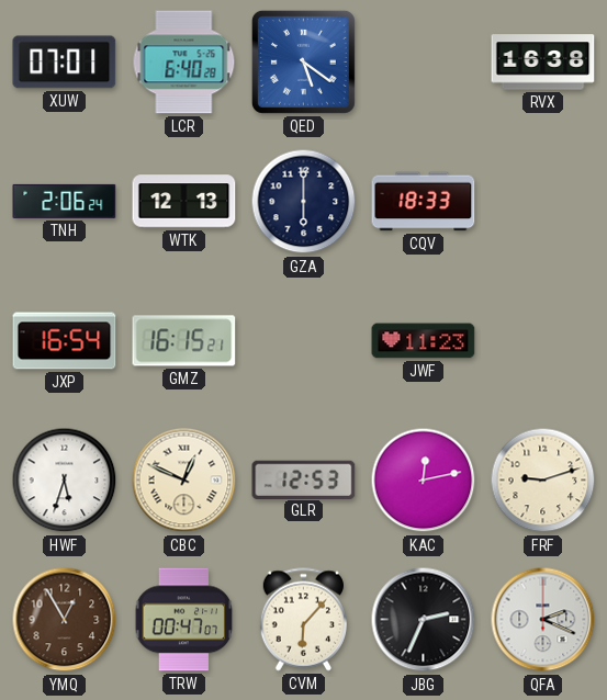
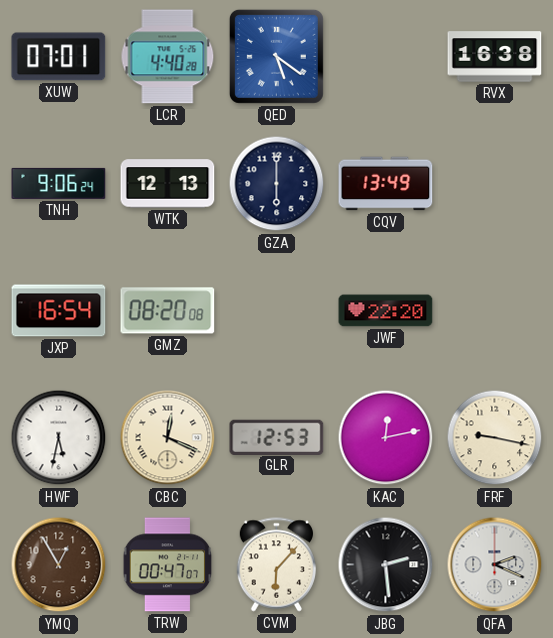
LCR: 6:40 -> 4:40
TNH: 2:06 -> 9:06
CQV: 18:33 -> 13:49
GMZ: 16:15 -> 08:20
JWF: 11:23 -> 22:20
HWF: 5:33 -> 5:32
CBC: 12:49 -> 12:19
FRF: 9:12 -> 9:17
JBG: 2:34 -> 2:29
